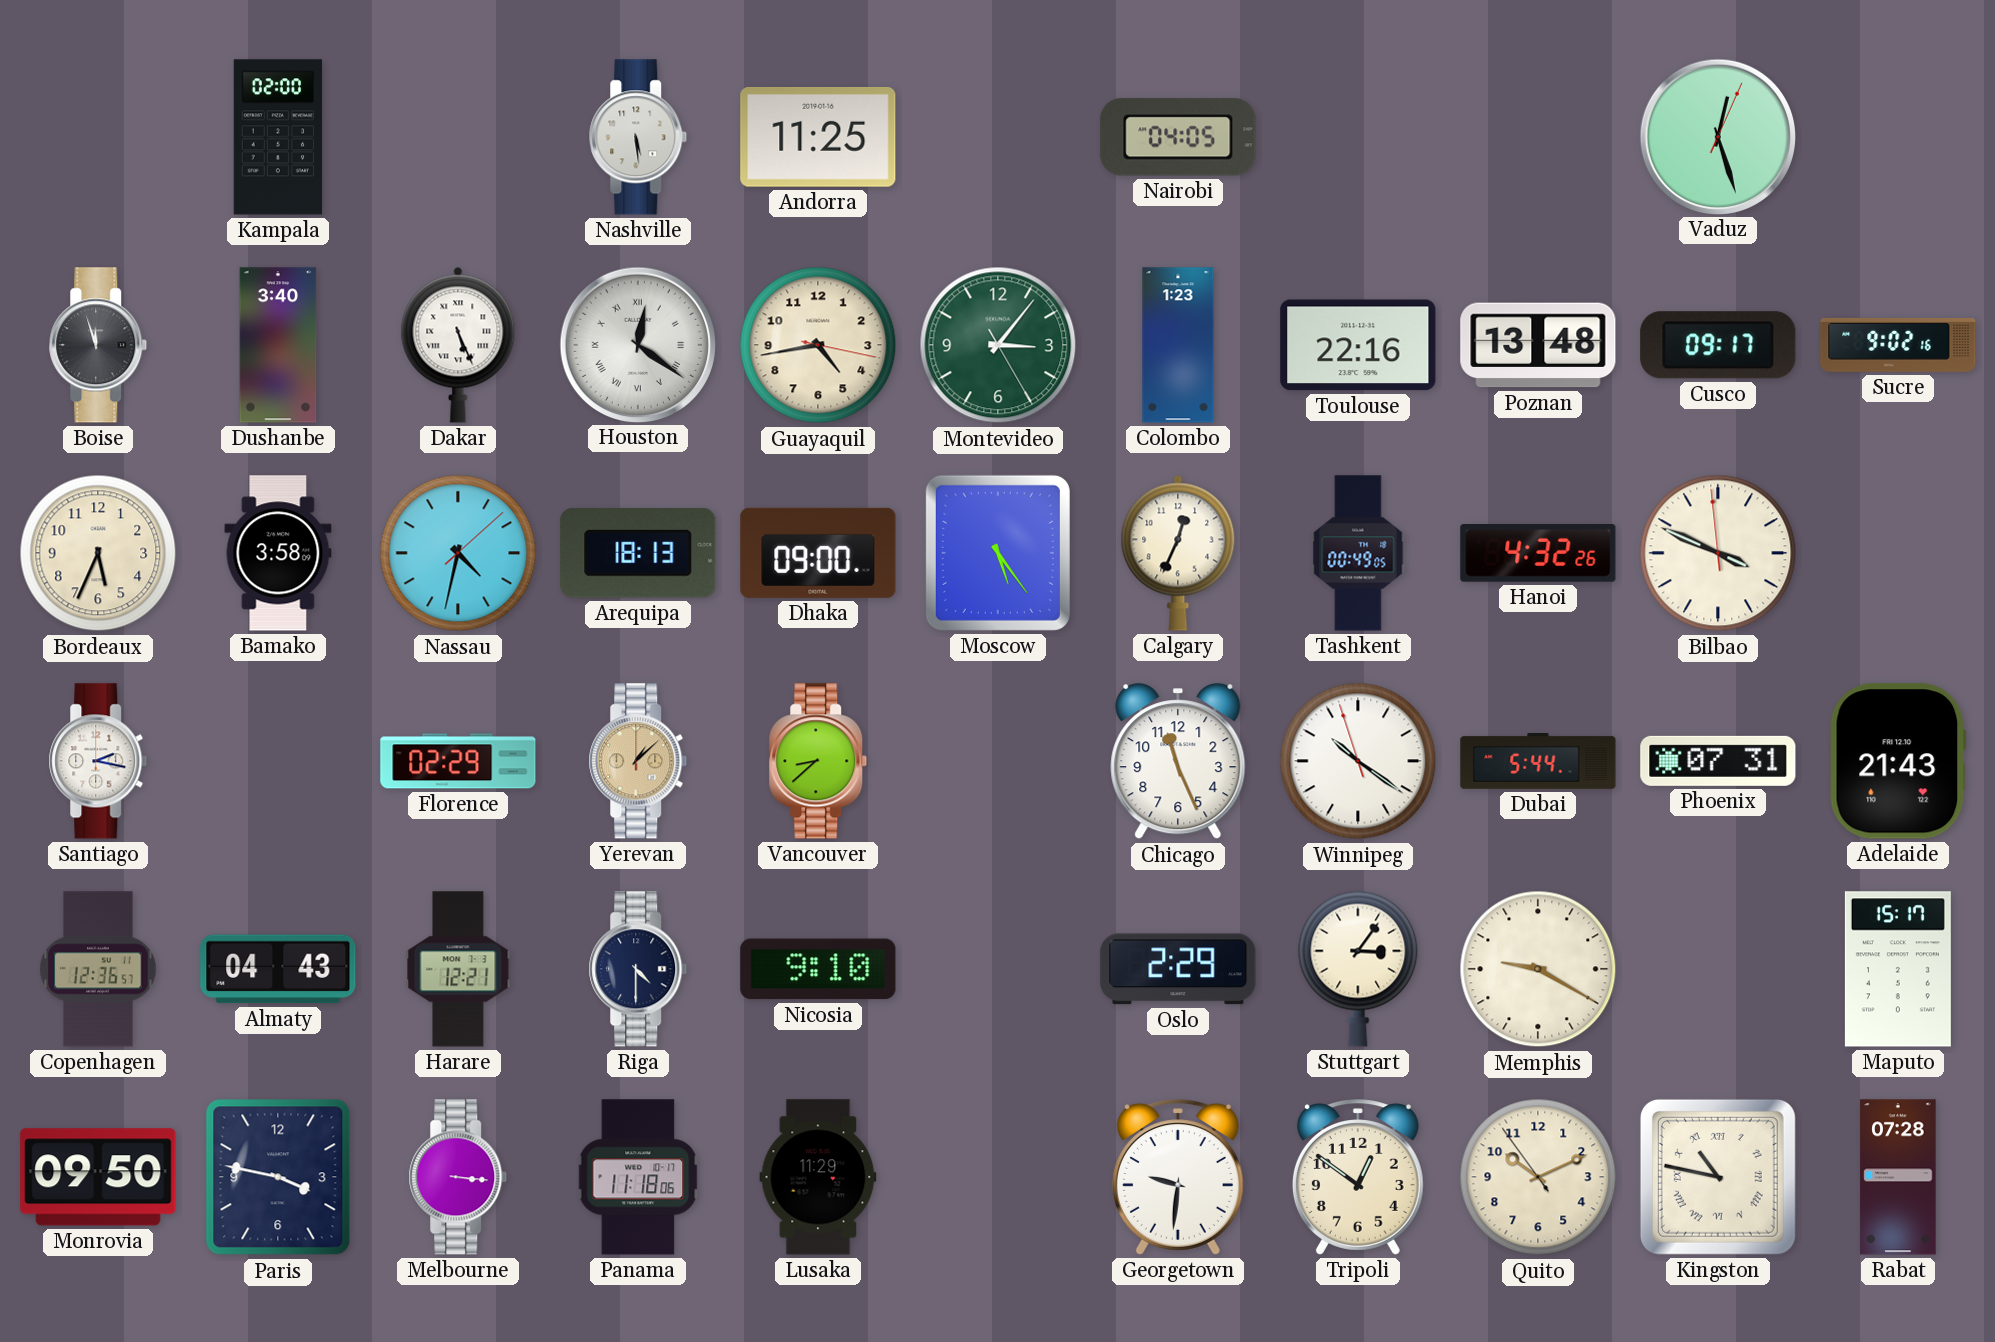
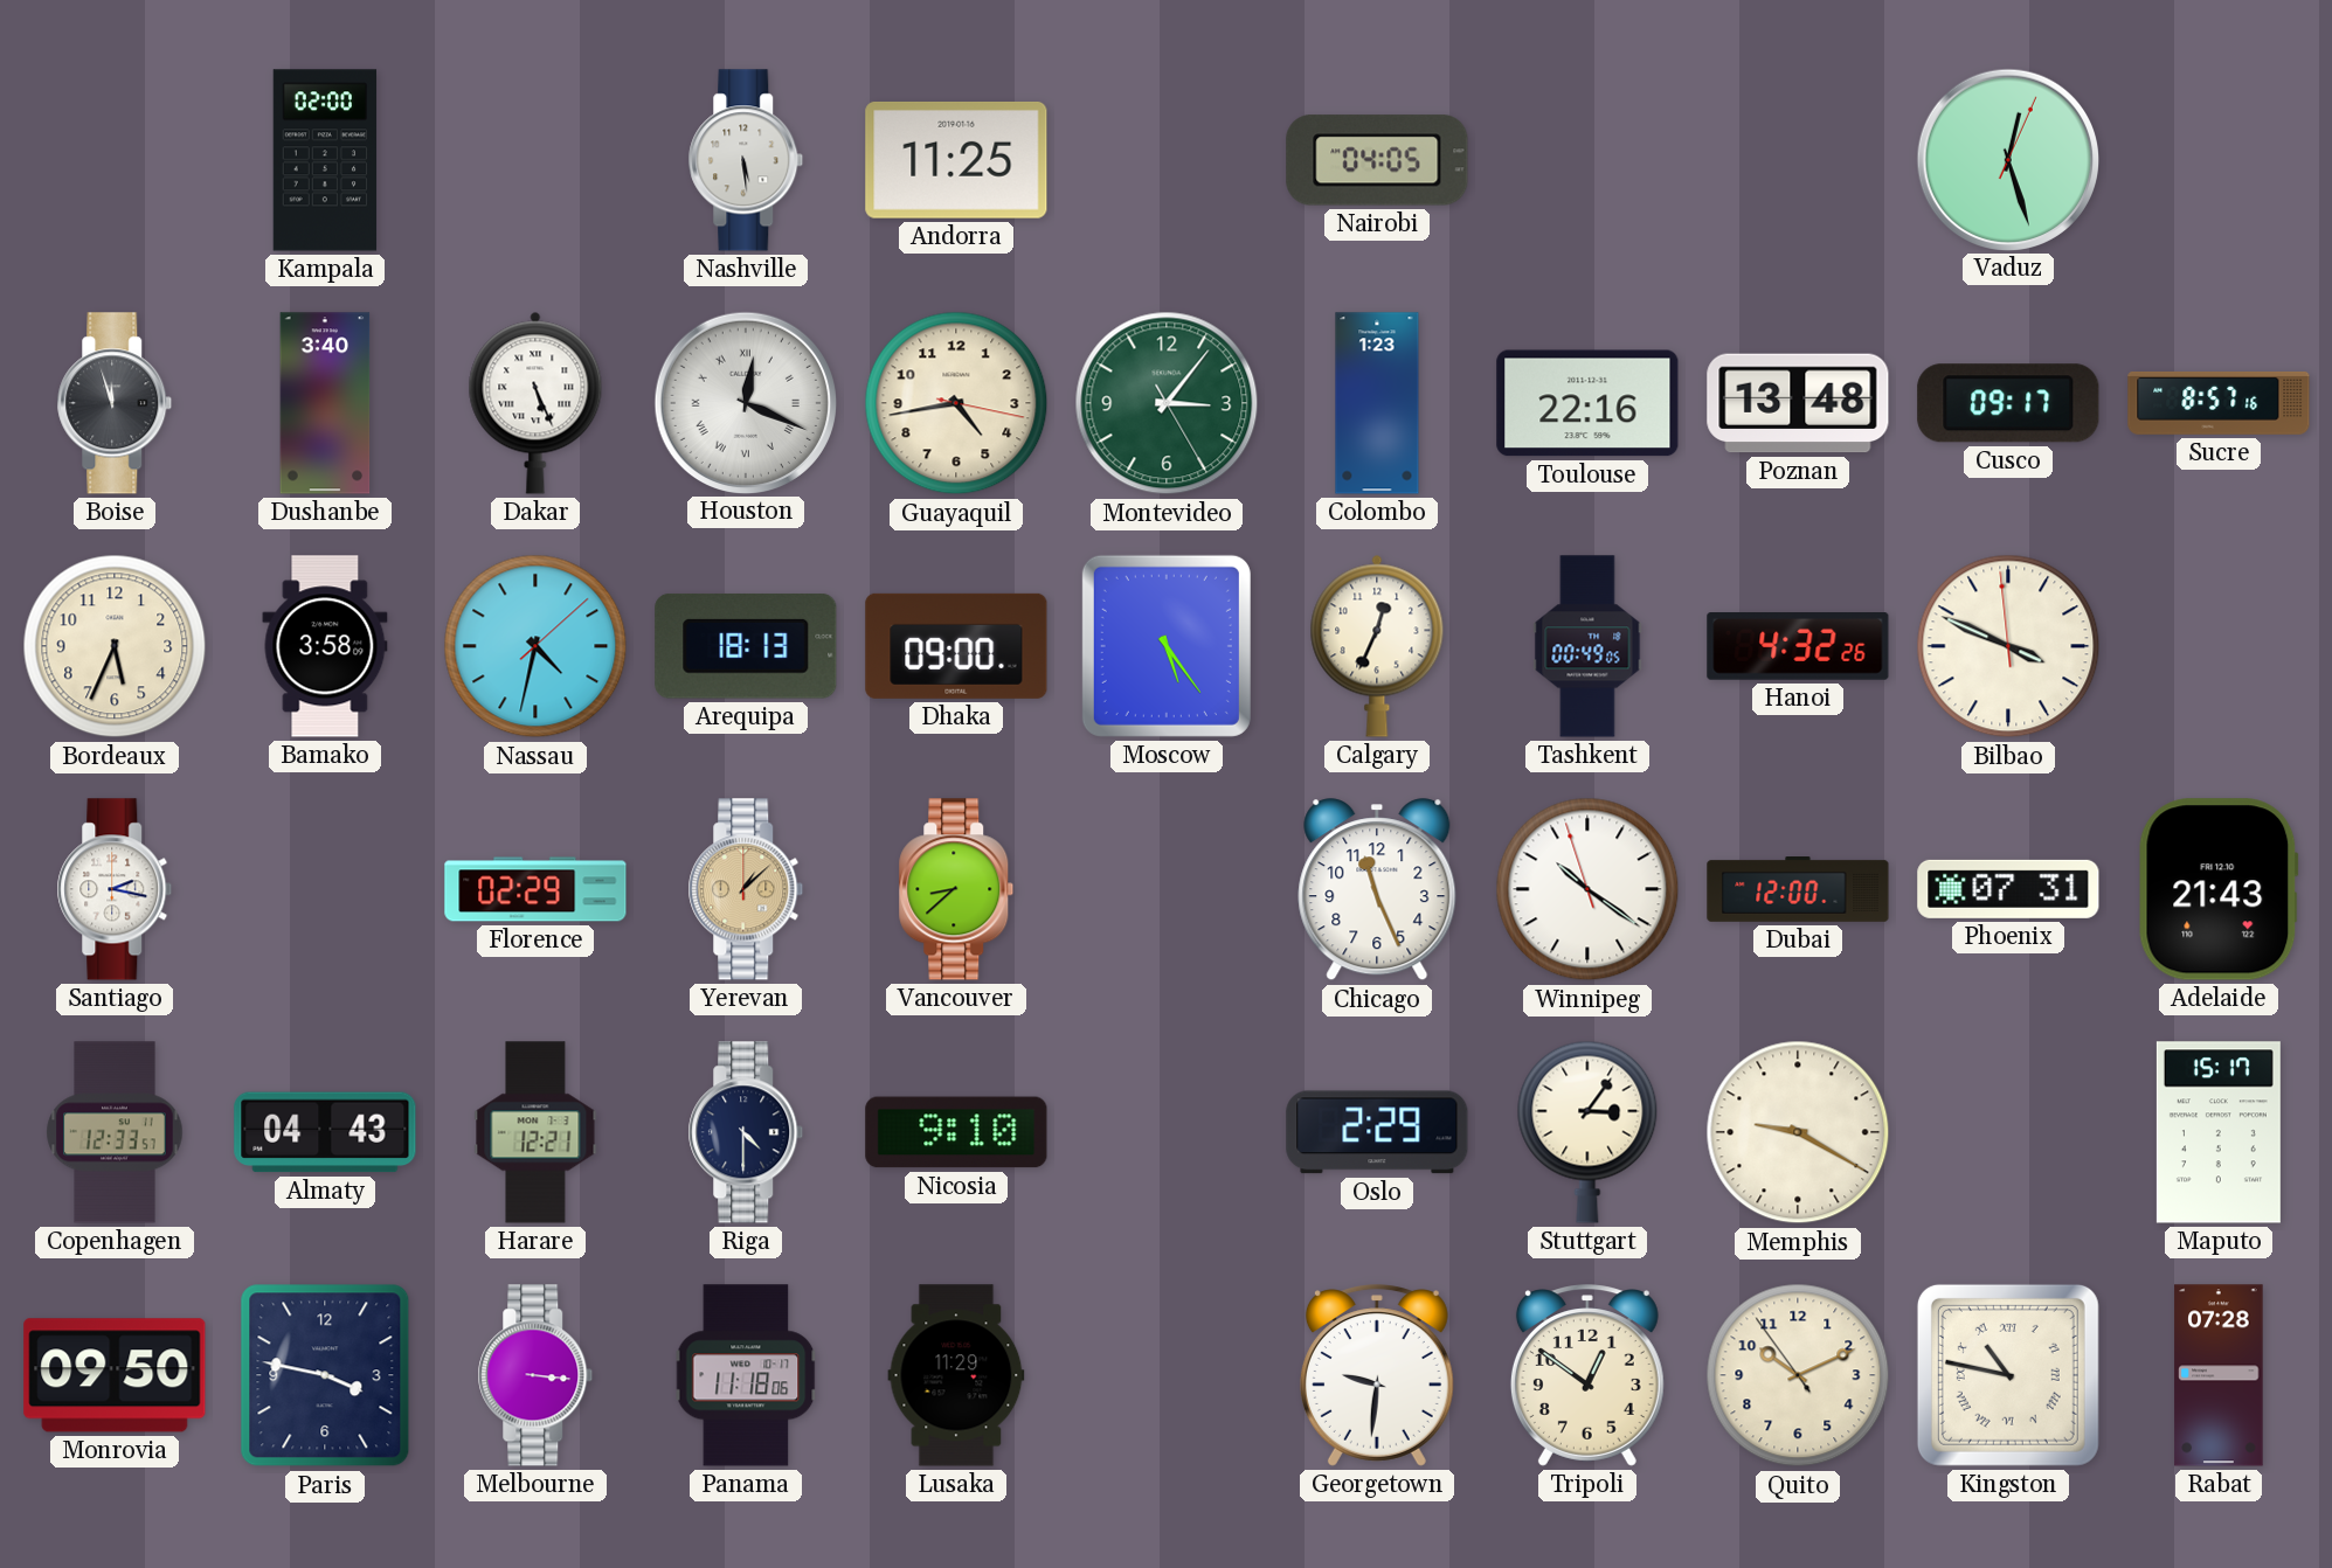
Houston: 12:21 -> 12:19
Sucre: 9:02 -> 8:57
Dubai: 5:44 -> 12:00
Copenhagen: 12:36 -> 12:33
